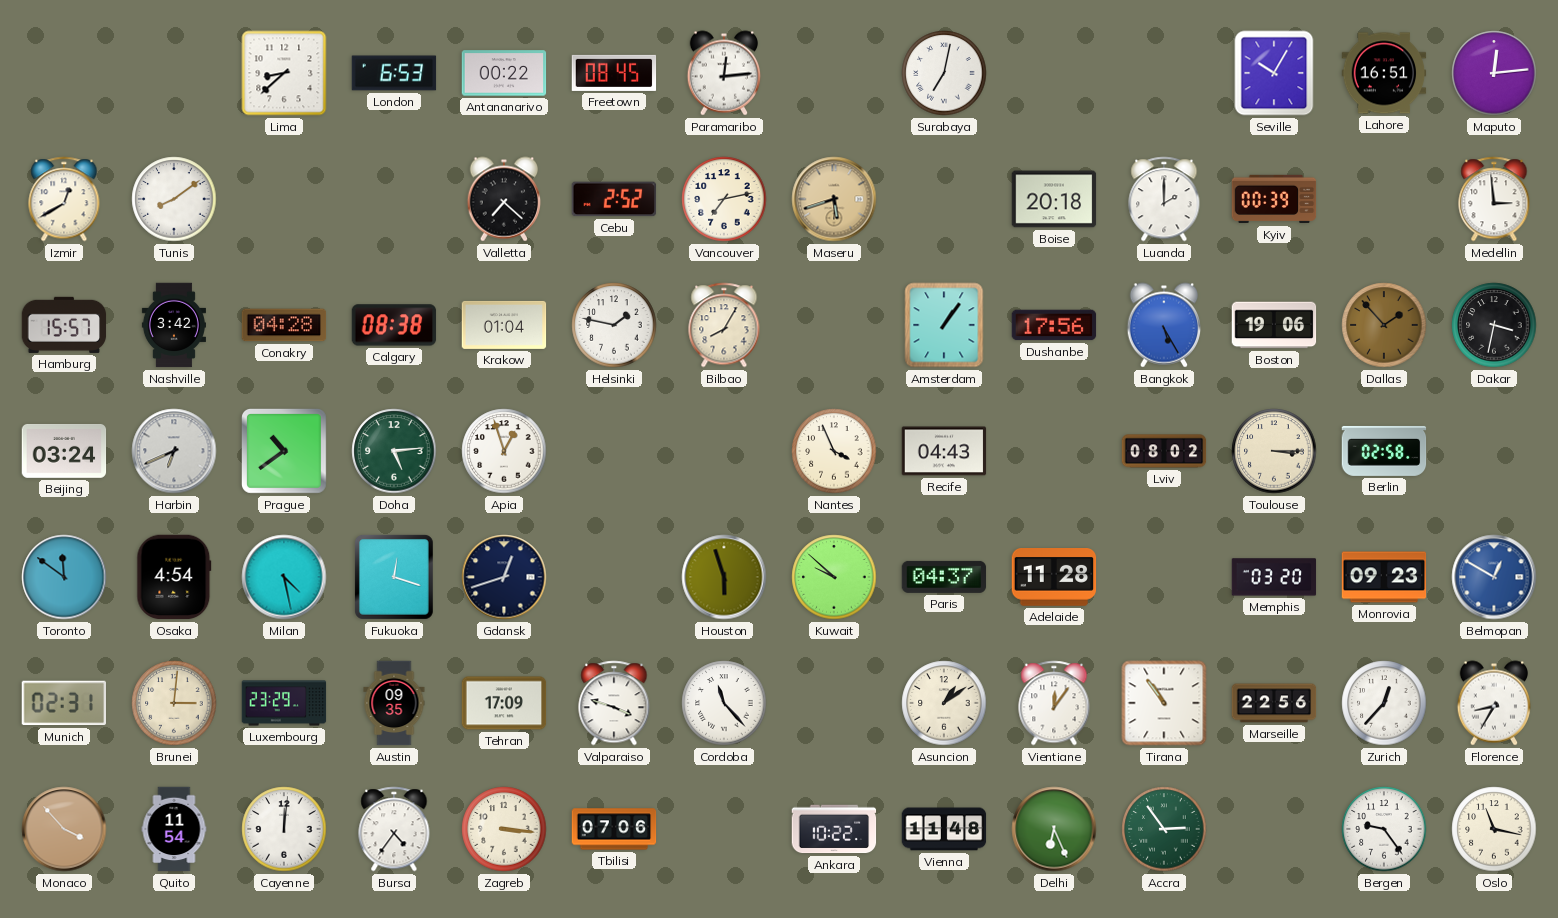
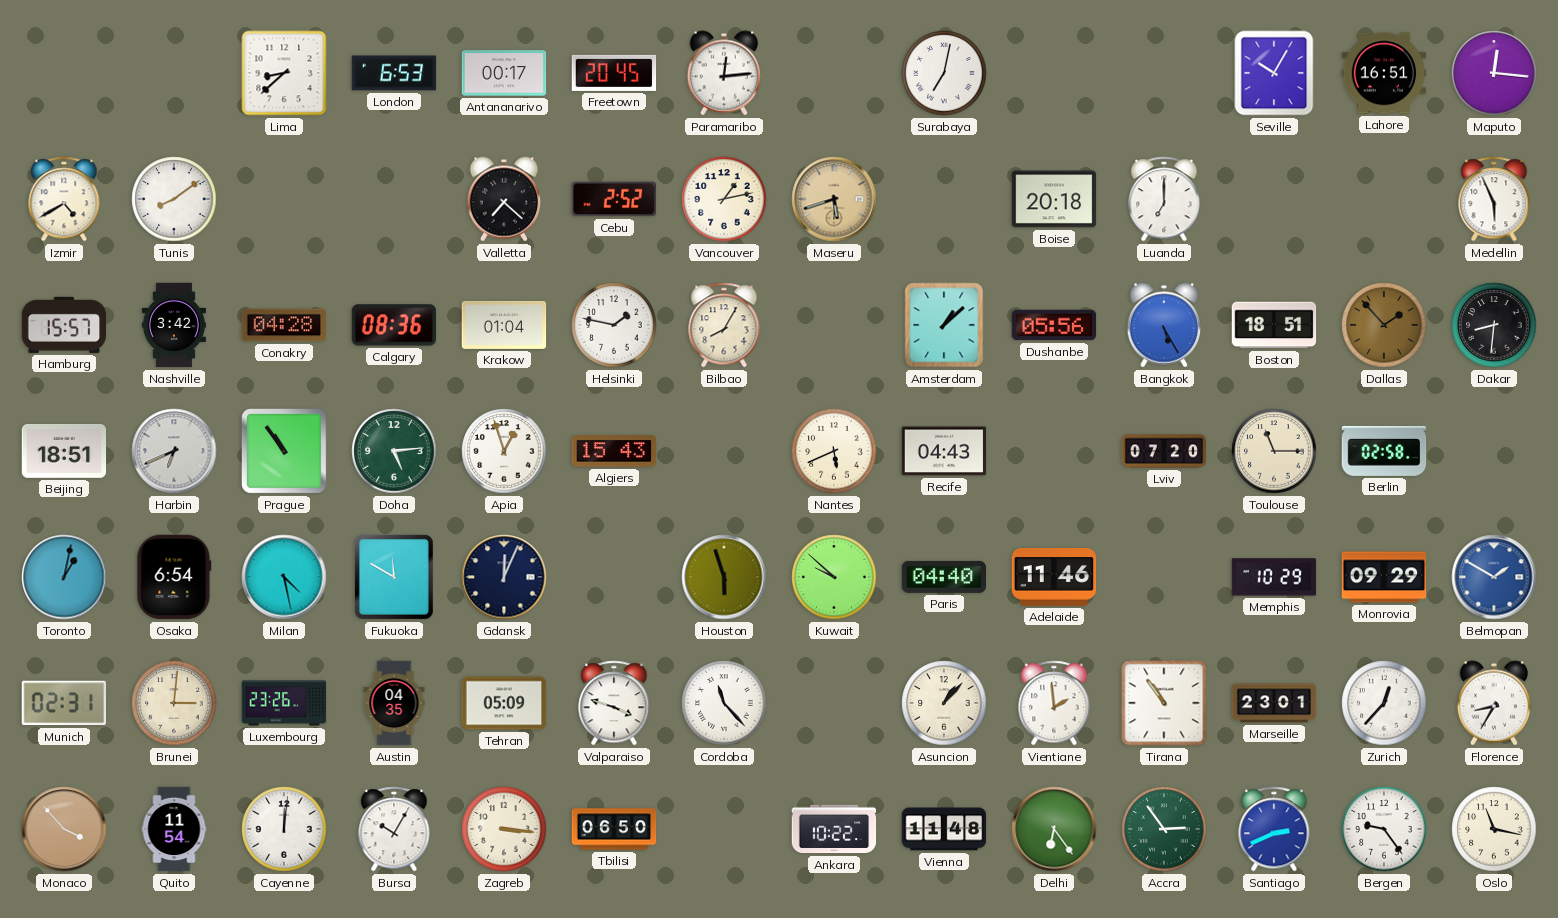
Antananarivo: 00:22 -> 00:17
Freetown: 08:45 -> 20:45
Maputo: 12:14 -> 12:16
Izmir: 12:40 -> 4:40
Vancouver: 7:13 -> 1:13
Luanda: 2:00 -> 7:00
Kyiv: 00:39 -> none
Medellin: 2:59 -> 5:56
Calgary: 08:38 -> 08:36
Amsterdam: 1:06 -> 1:08
Dushanbe: 17:56 -> 05:56
Boston: 19:06 -> 18:51
Dakar: 3:32 -> 8:31
Beijing: 03:24 -> 18:51
Prague: 10:39 -> 10:54
Algiers: none -> 15:43
Nantes: 3:56 -> 5:41
Lviv: 08:02 -> 07:20
Toulouse: 3:15 -> 11:15
Toronto: 11:51 -> 1:02
Osaka: 4:54 -> 6:54
Fukuoka: 12:18 -> 11:50
Gdansk: 12:42 -> 12:04
Paris: 04:37 -> 04:40
Adelaide: 11:28 -> 11:46
Memphis: 03:20 -> 10:29
Monrovia: 09:23 -> 09:29
Belmopan: 12:50 -> 1:50
Luxembourg: 23:29 -> 23:26
Austin: 09:35 -> 04:35
Tehran: 17:09 -> 05:09
Asuncion: 1:09 -> 1:07
Vientiane: 12:06 -> 1:59
Marseille: 22:56 -> 23:01
Bursa: 4:36 -> 10:05
Tbilisi: 07:06 -> 06:50
Delhi: 6:26 -> 6:24
Santiago: none -> 2:41
